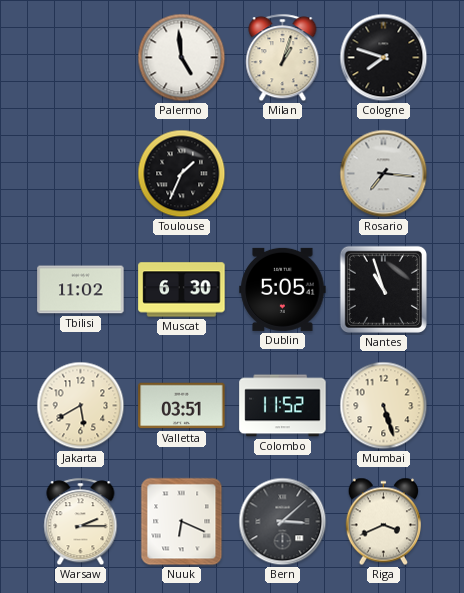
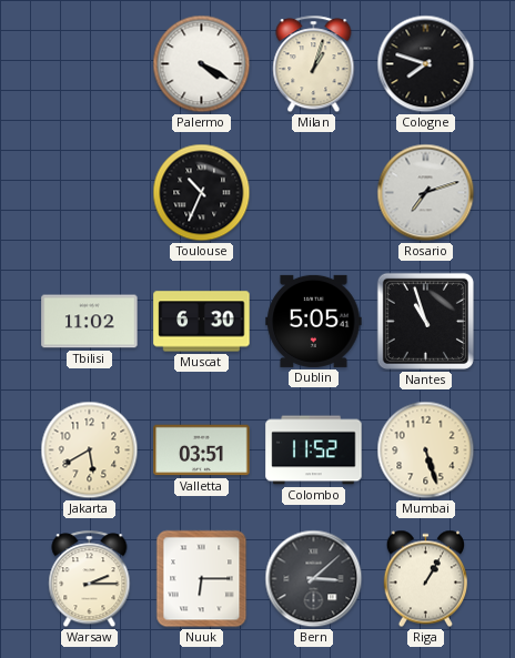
Palermo: 4:59 -> 4:20
Toulouse: 1:34 -> 10:34
Rosario: 7:16 -> 7:12
Nuuk: 6:19 -> 6:15
Riga: 3:41 -> 1:05
